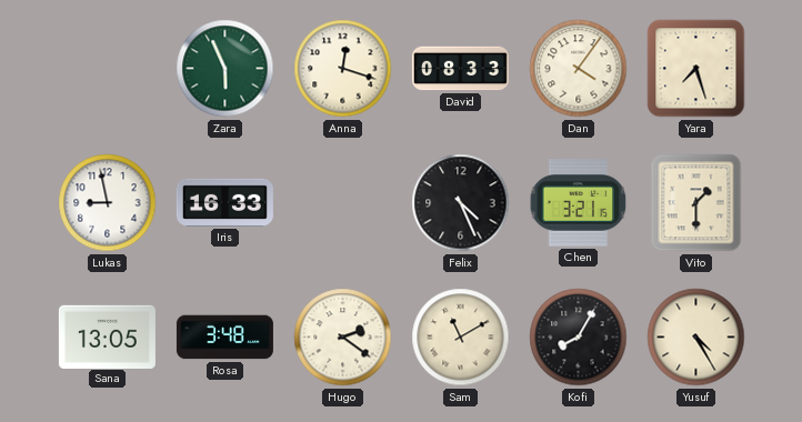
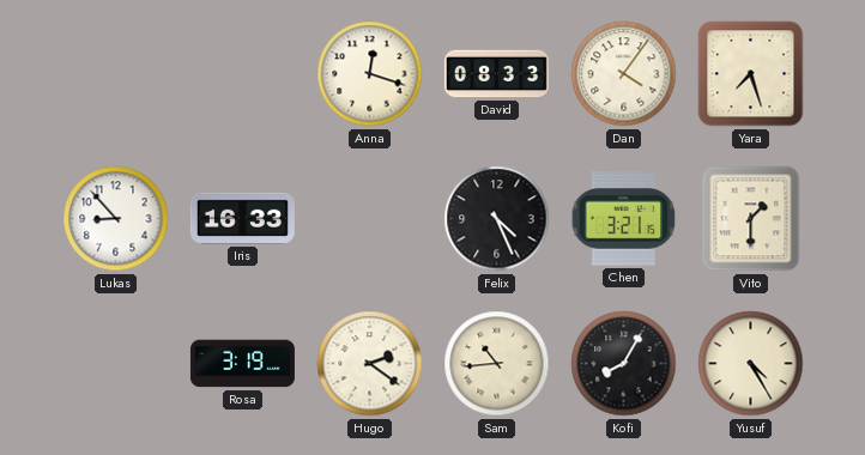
Zara: 5:56 -> none
Lukas: 8:58 -> 8:53
Sana: 13:05 -> none
Rosa: 3:48 -> 3:19
Sam: 11:10 -> 10:44
